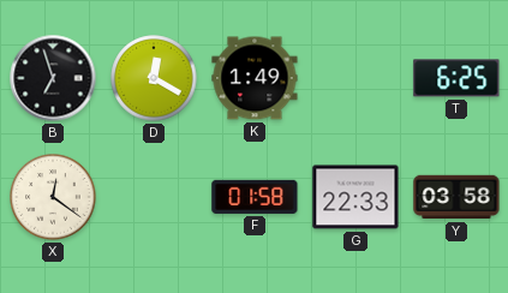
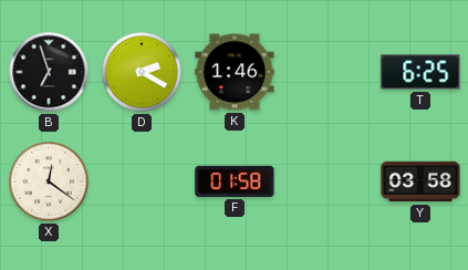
D: 12:20 -> 2:20
K: 1:49 -> 1:46
G: 22:33 -> none
